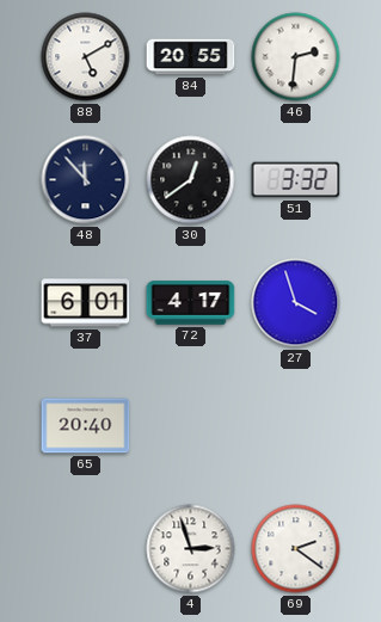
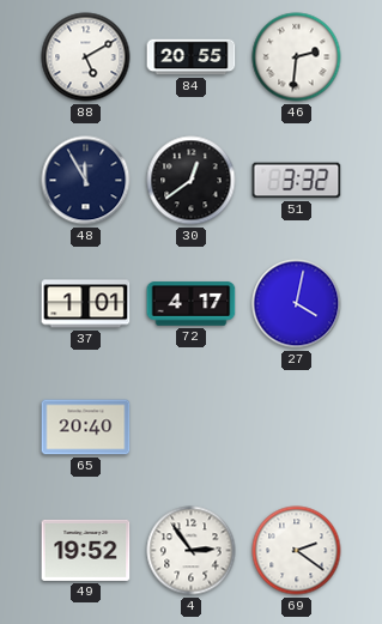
48: 11:53 -> 11:55
37: 6:01 -> 1:01
27: 3:57 -> 4:02
49: none -> 19:52
4: 2:57 -> 2:54
